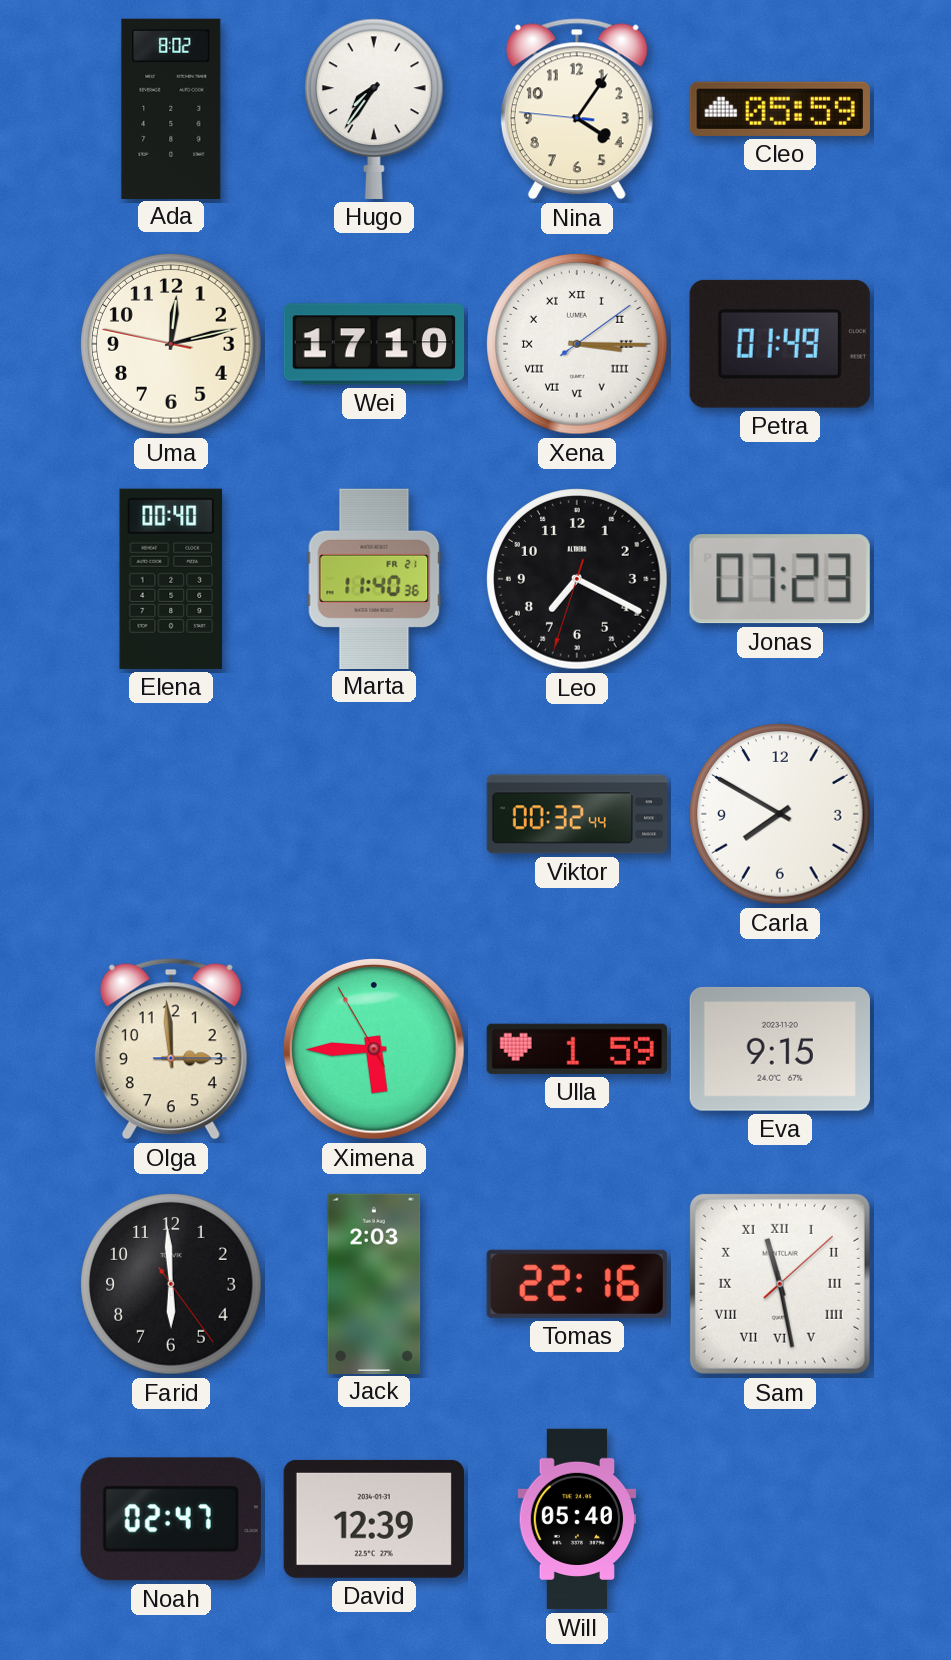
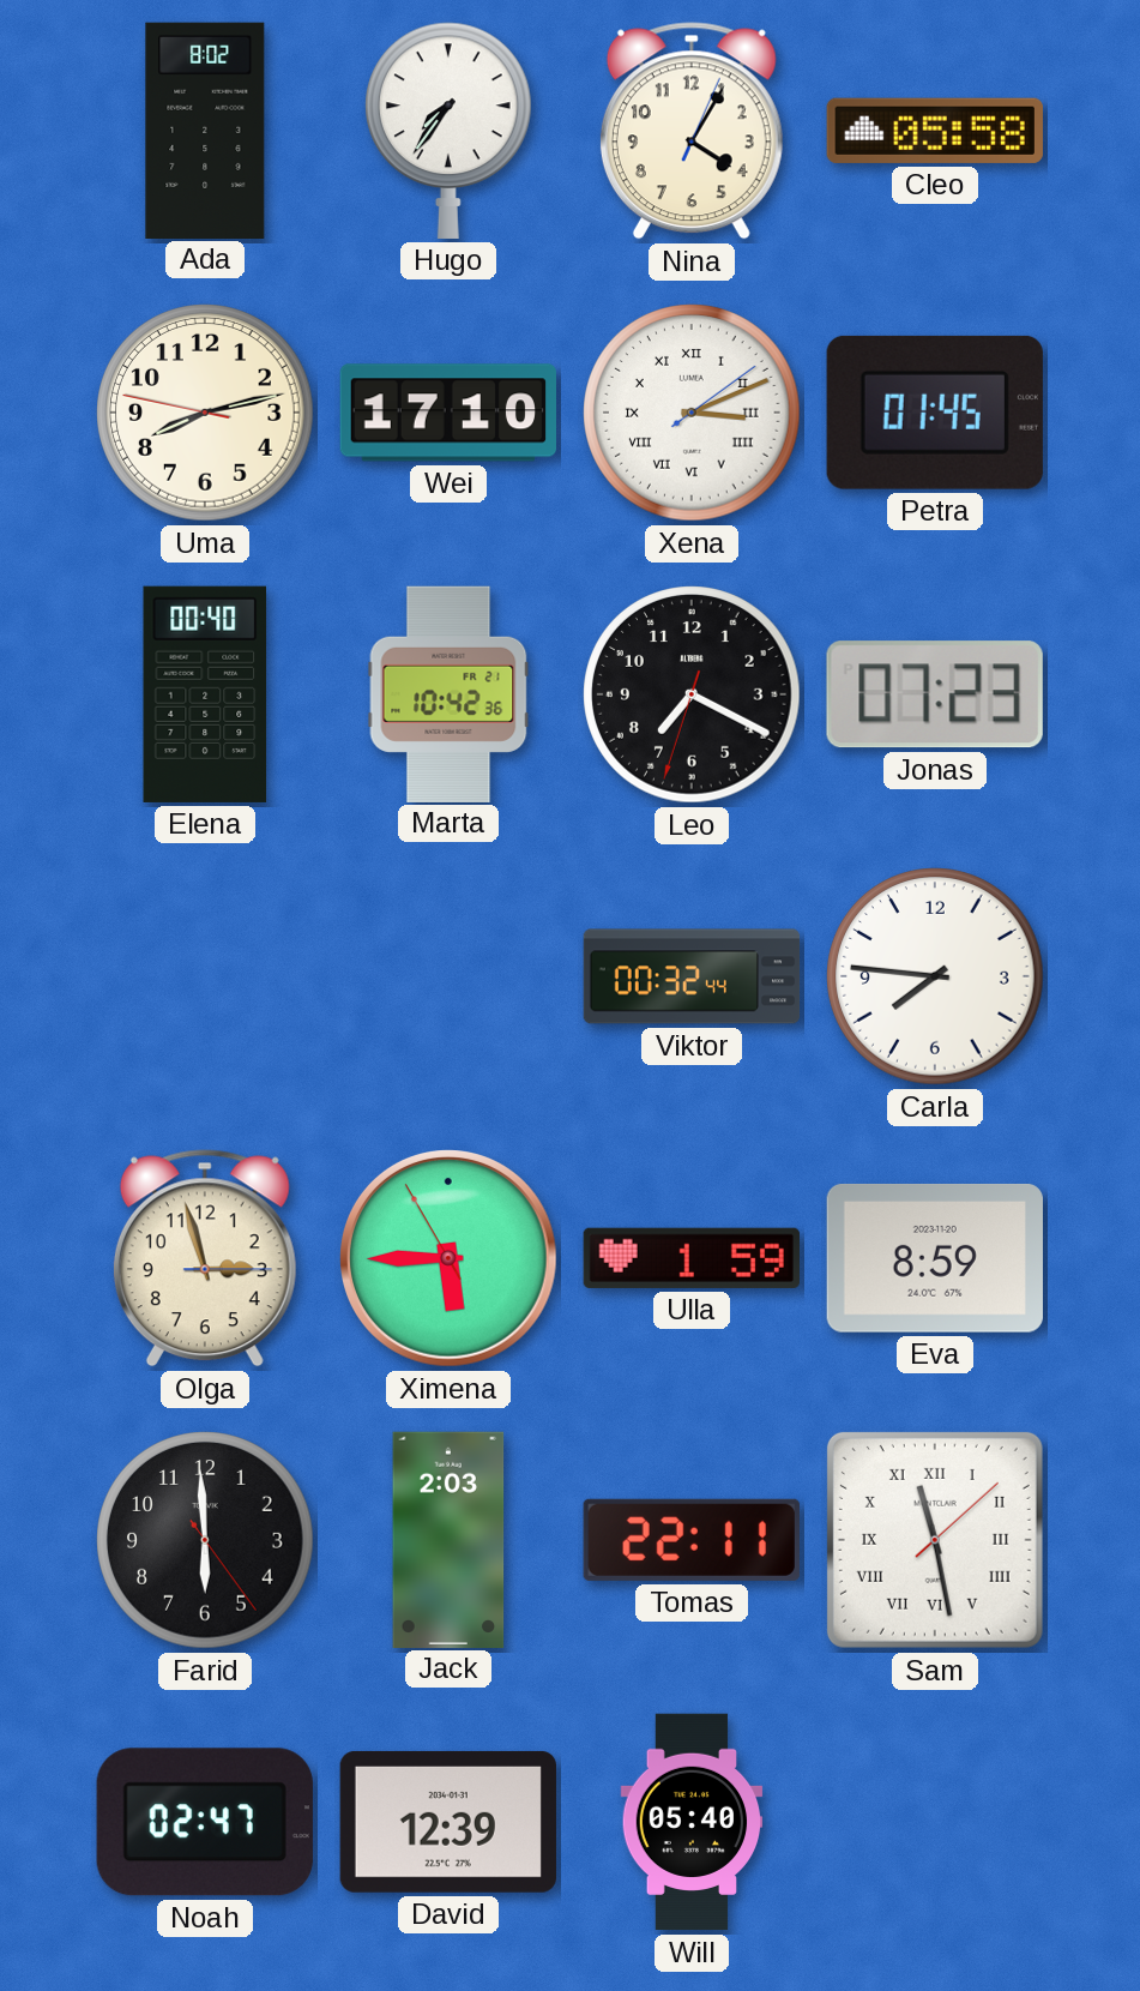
Nina: 4:05:46 -> 4:05:04
Cleo: 05:59 -> 05:58
Uma: 12:12 -> 8:12
Xena: 3:15 -> 3:11
Petra: 01:49 -> 01:45
Marta: 11:40 -> 10:42
Carla: 7:50 -> 7:46
Olga: 2:59 -> 2:57
Eva: 9:15 -> 8:59
Tomas: 22:16 -> 22:11
